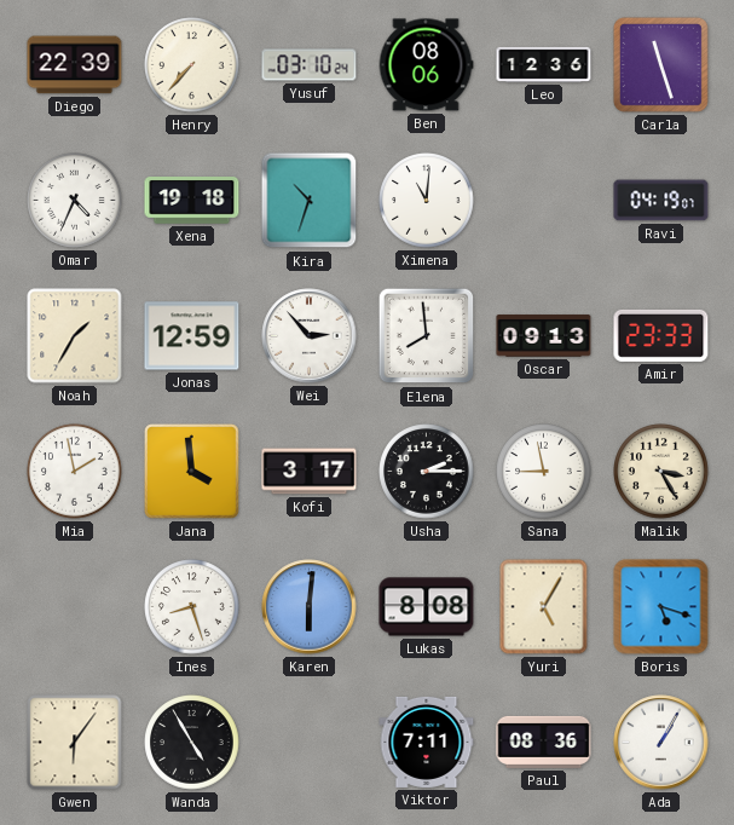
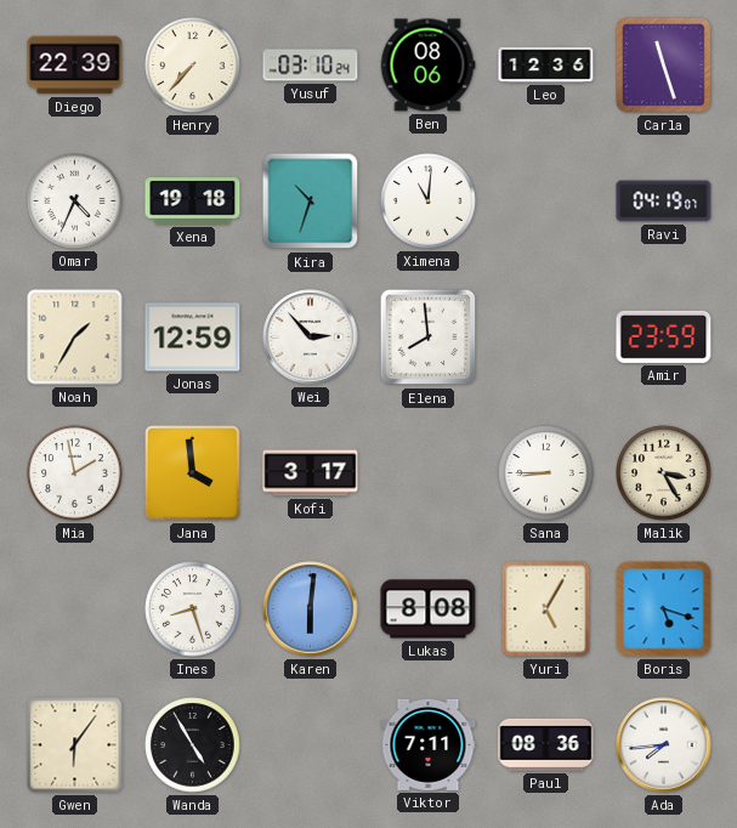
Oscar: 09:13 -> none
Amir: 23:33 -> 23:59
Usha: 2:15 -> none
Sana: 8:58 -> 8:45
Ada: 1:05 -> 7:44
